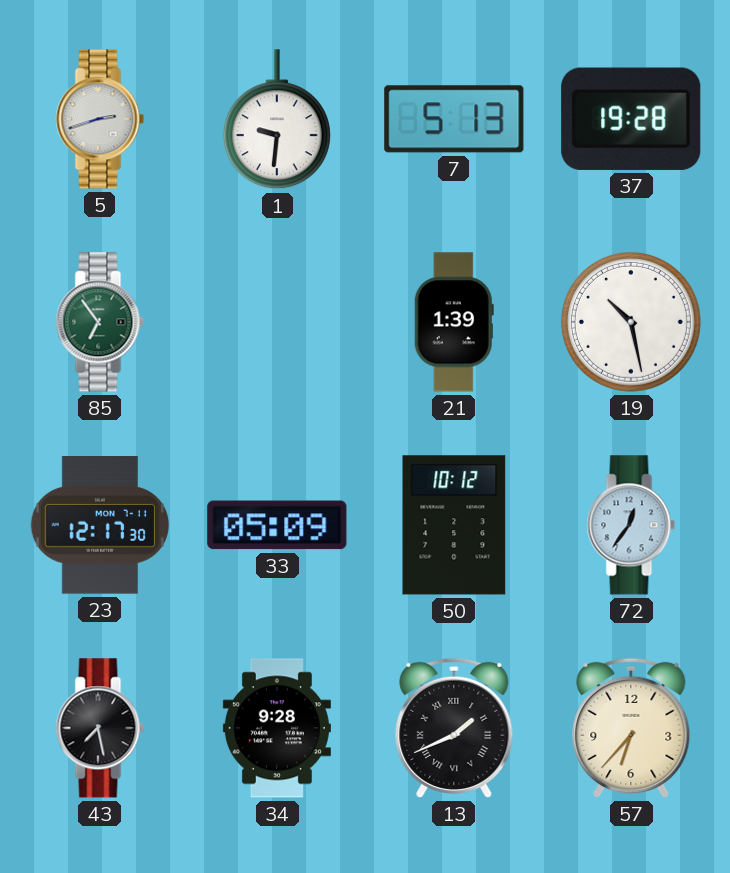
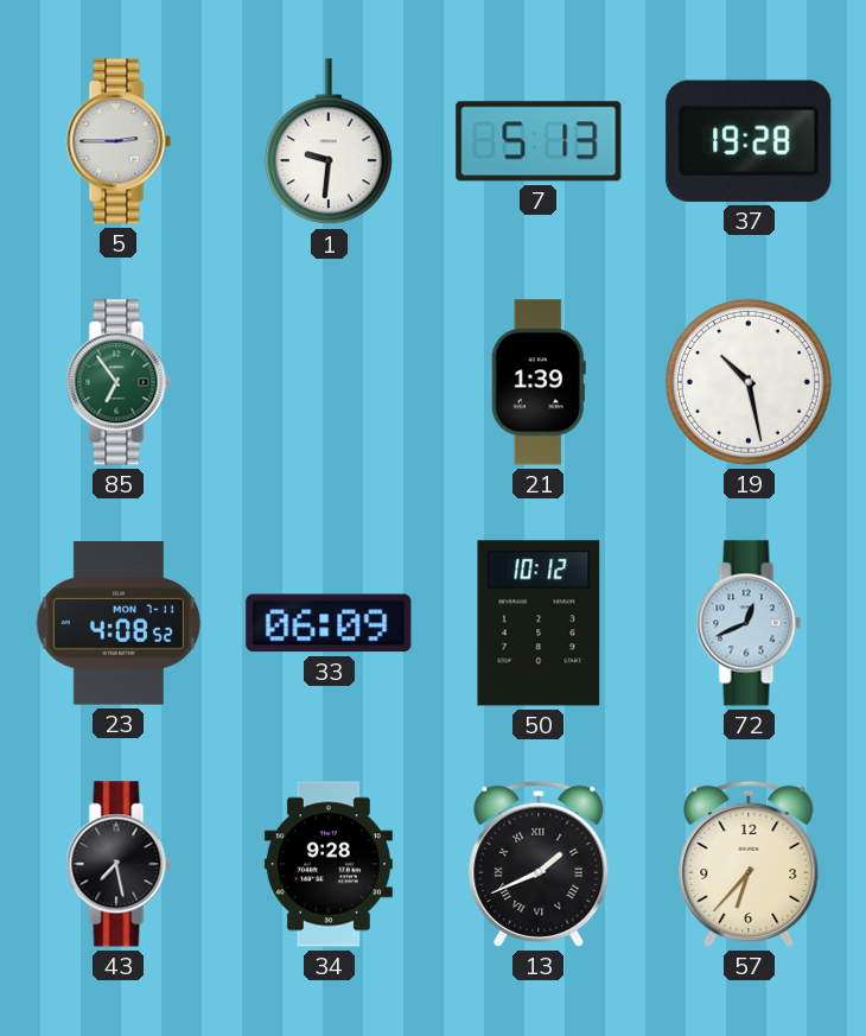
5: 2:42 -> 2:45
23: 12:17 -> 4:08
33: 05:09 -> 06:09
72: 12:36 -> 12:41
